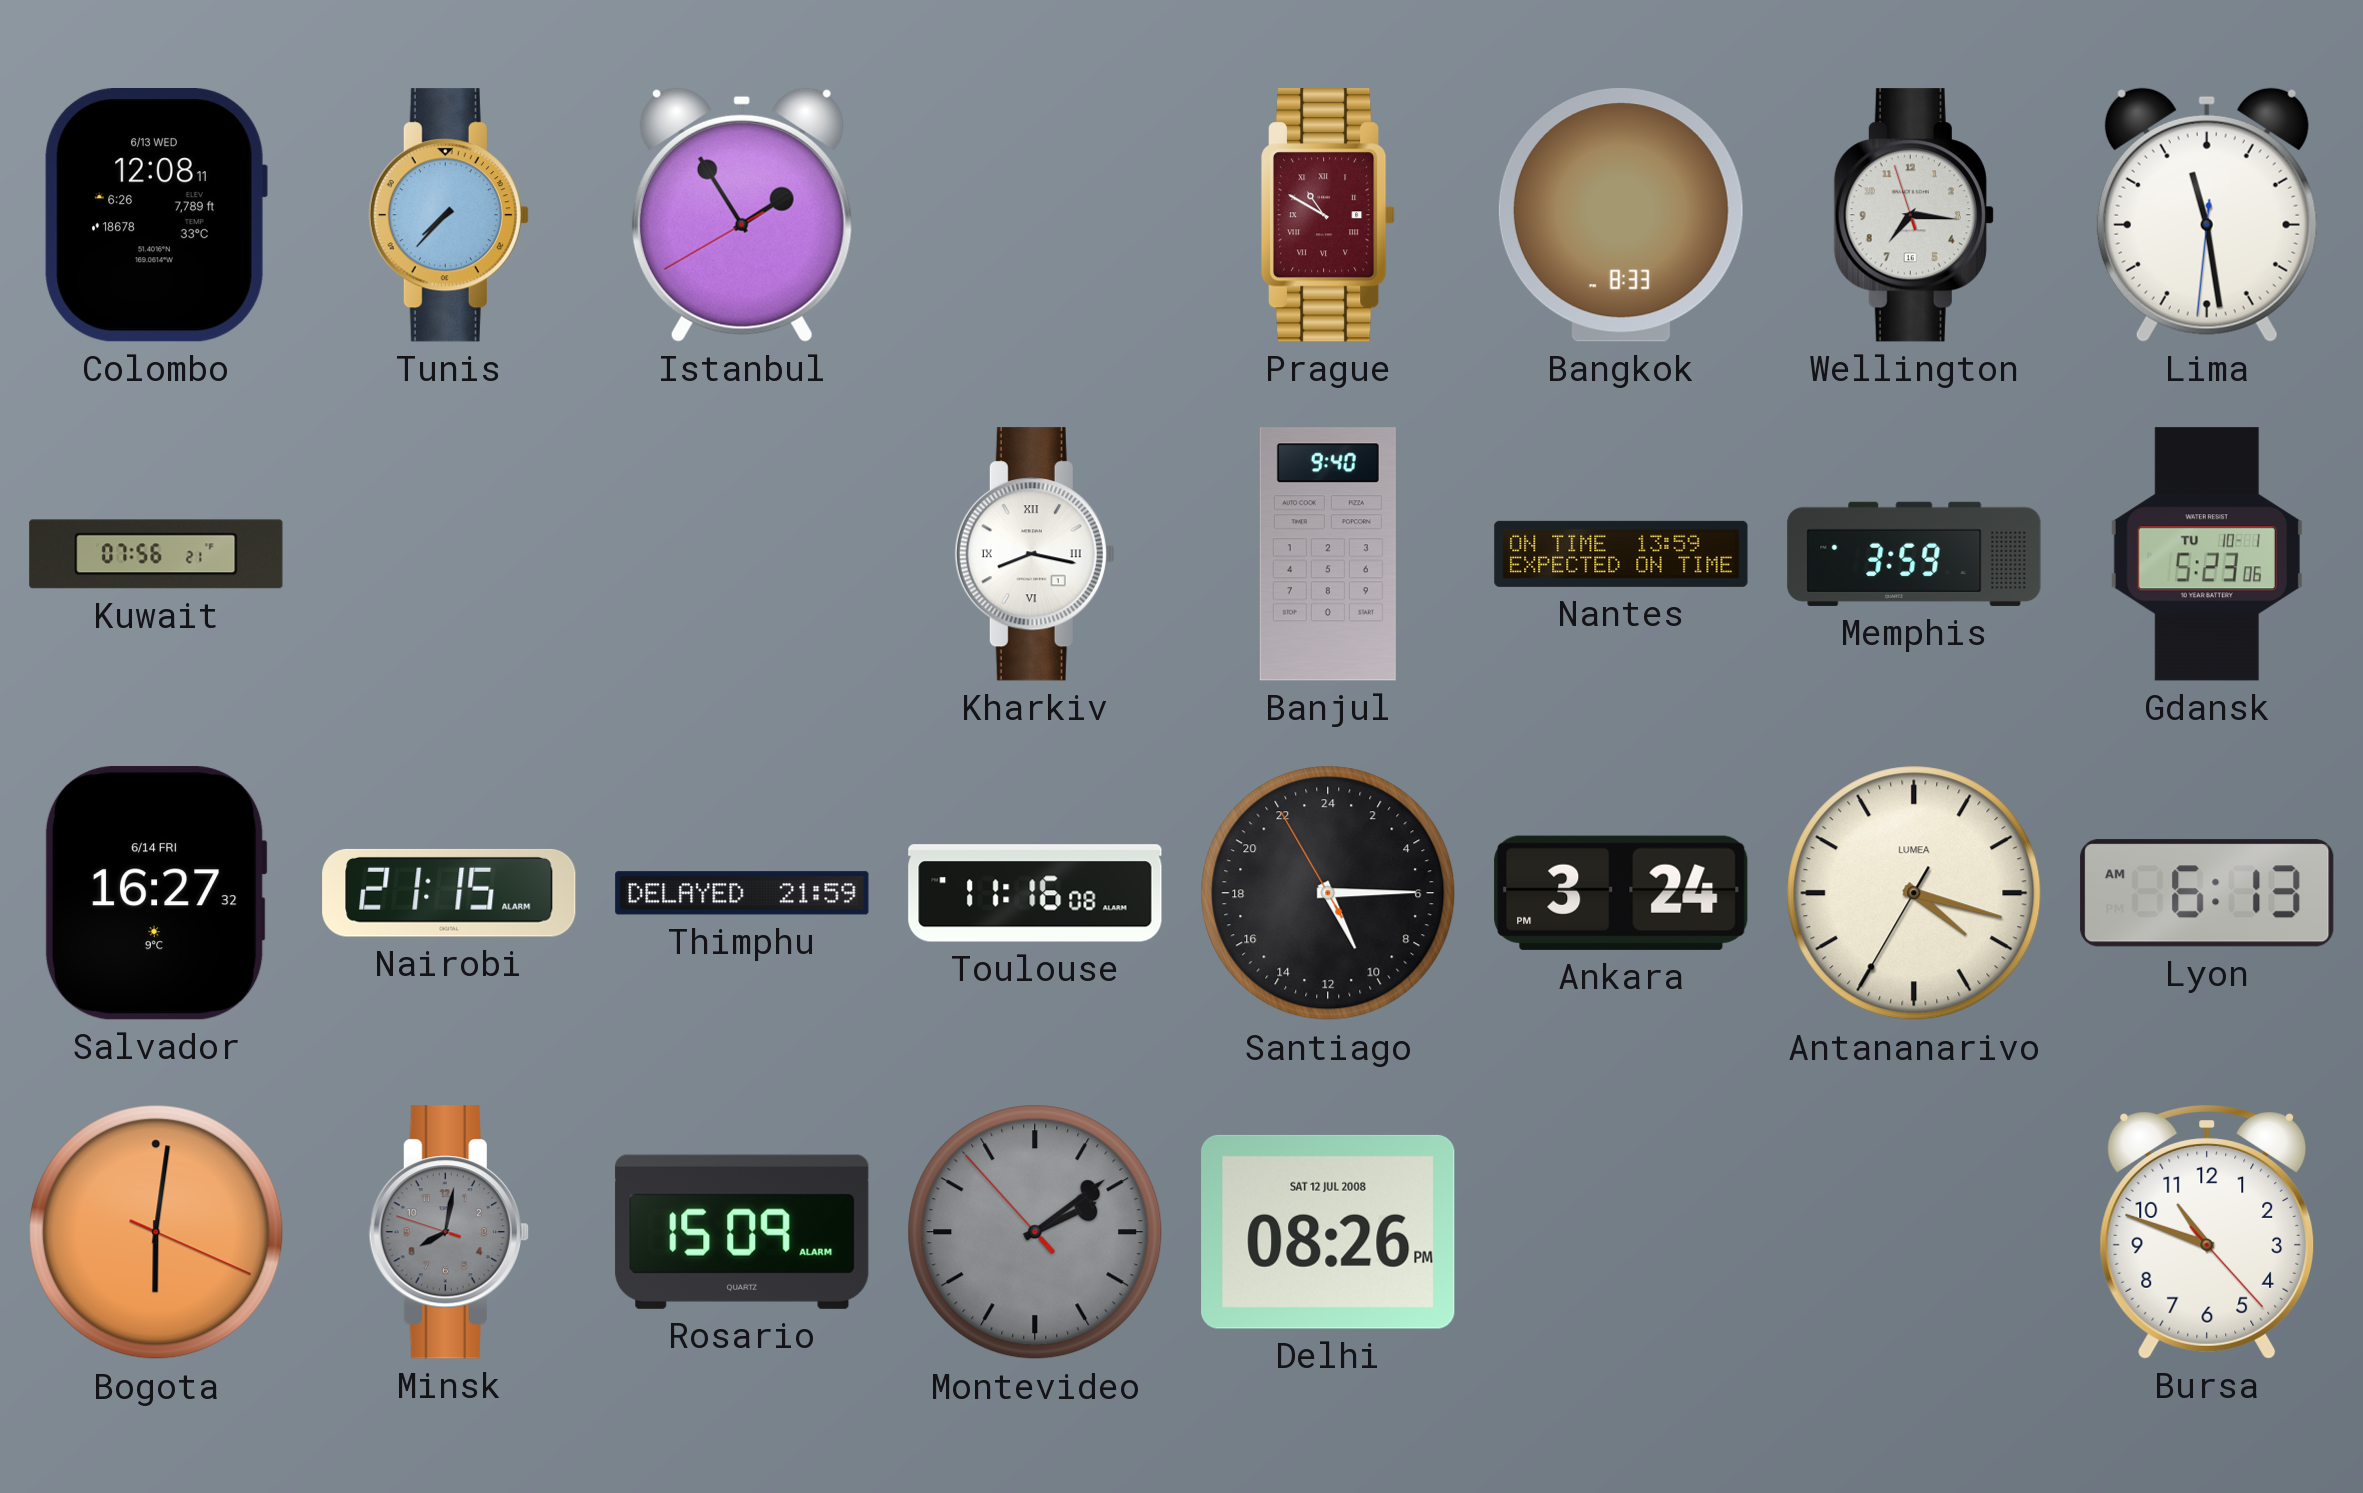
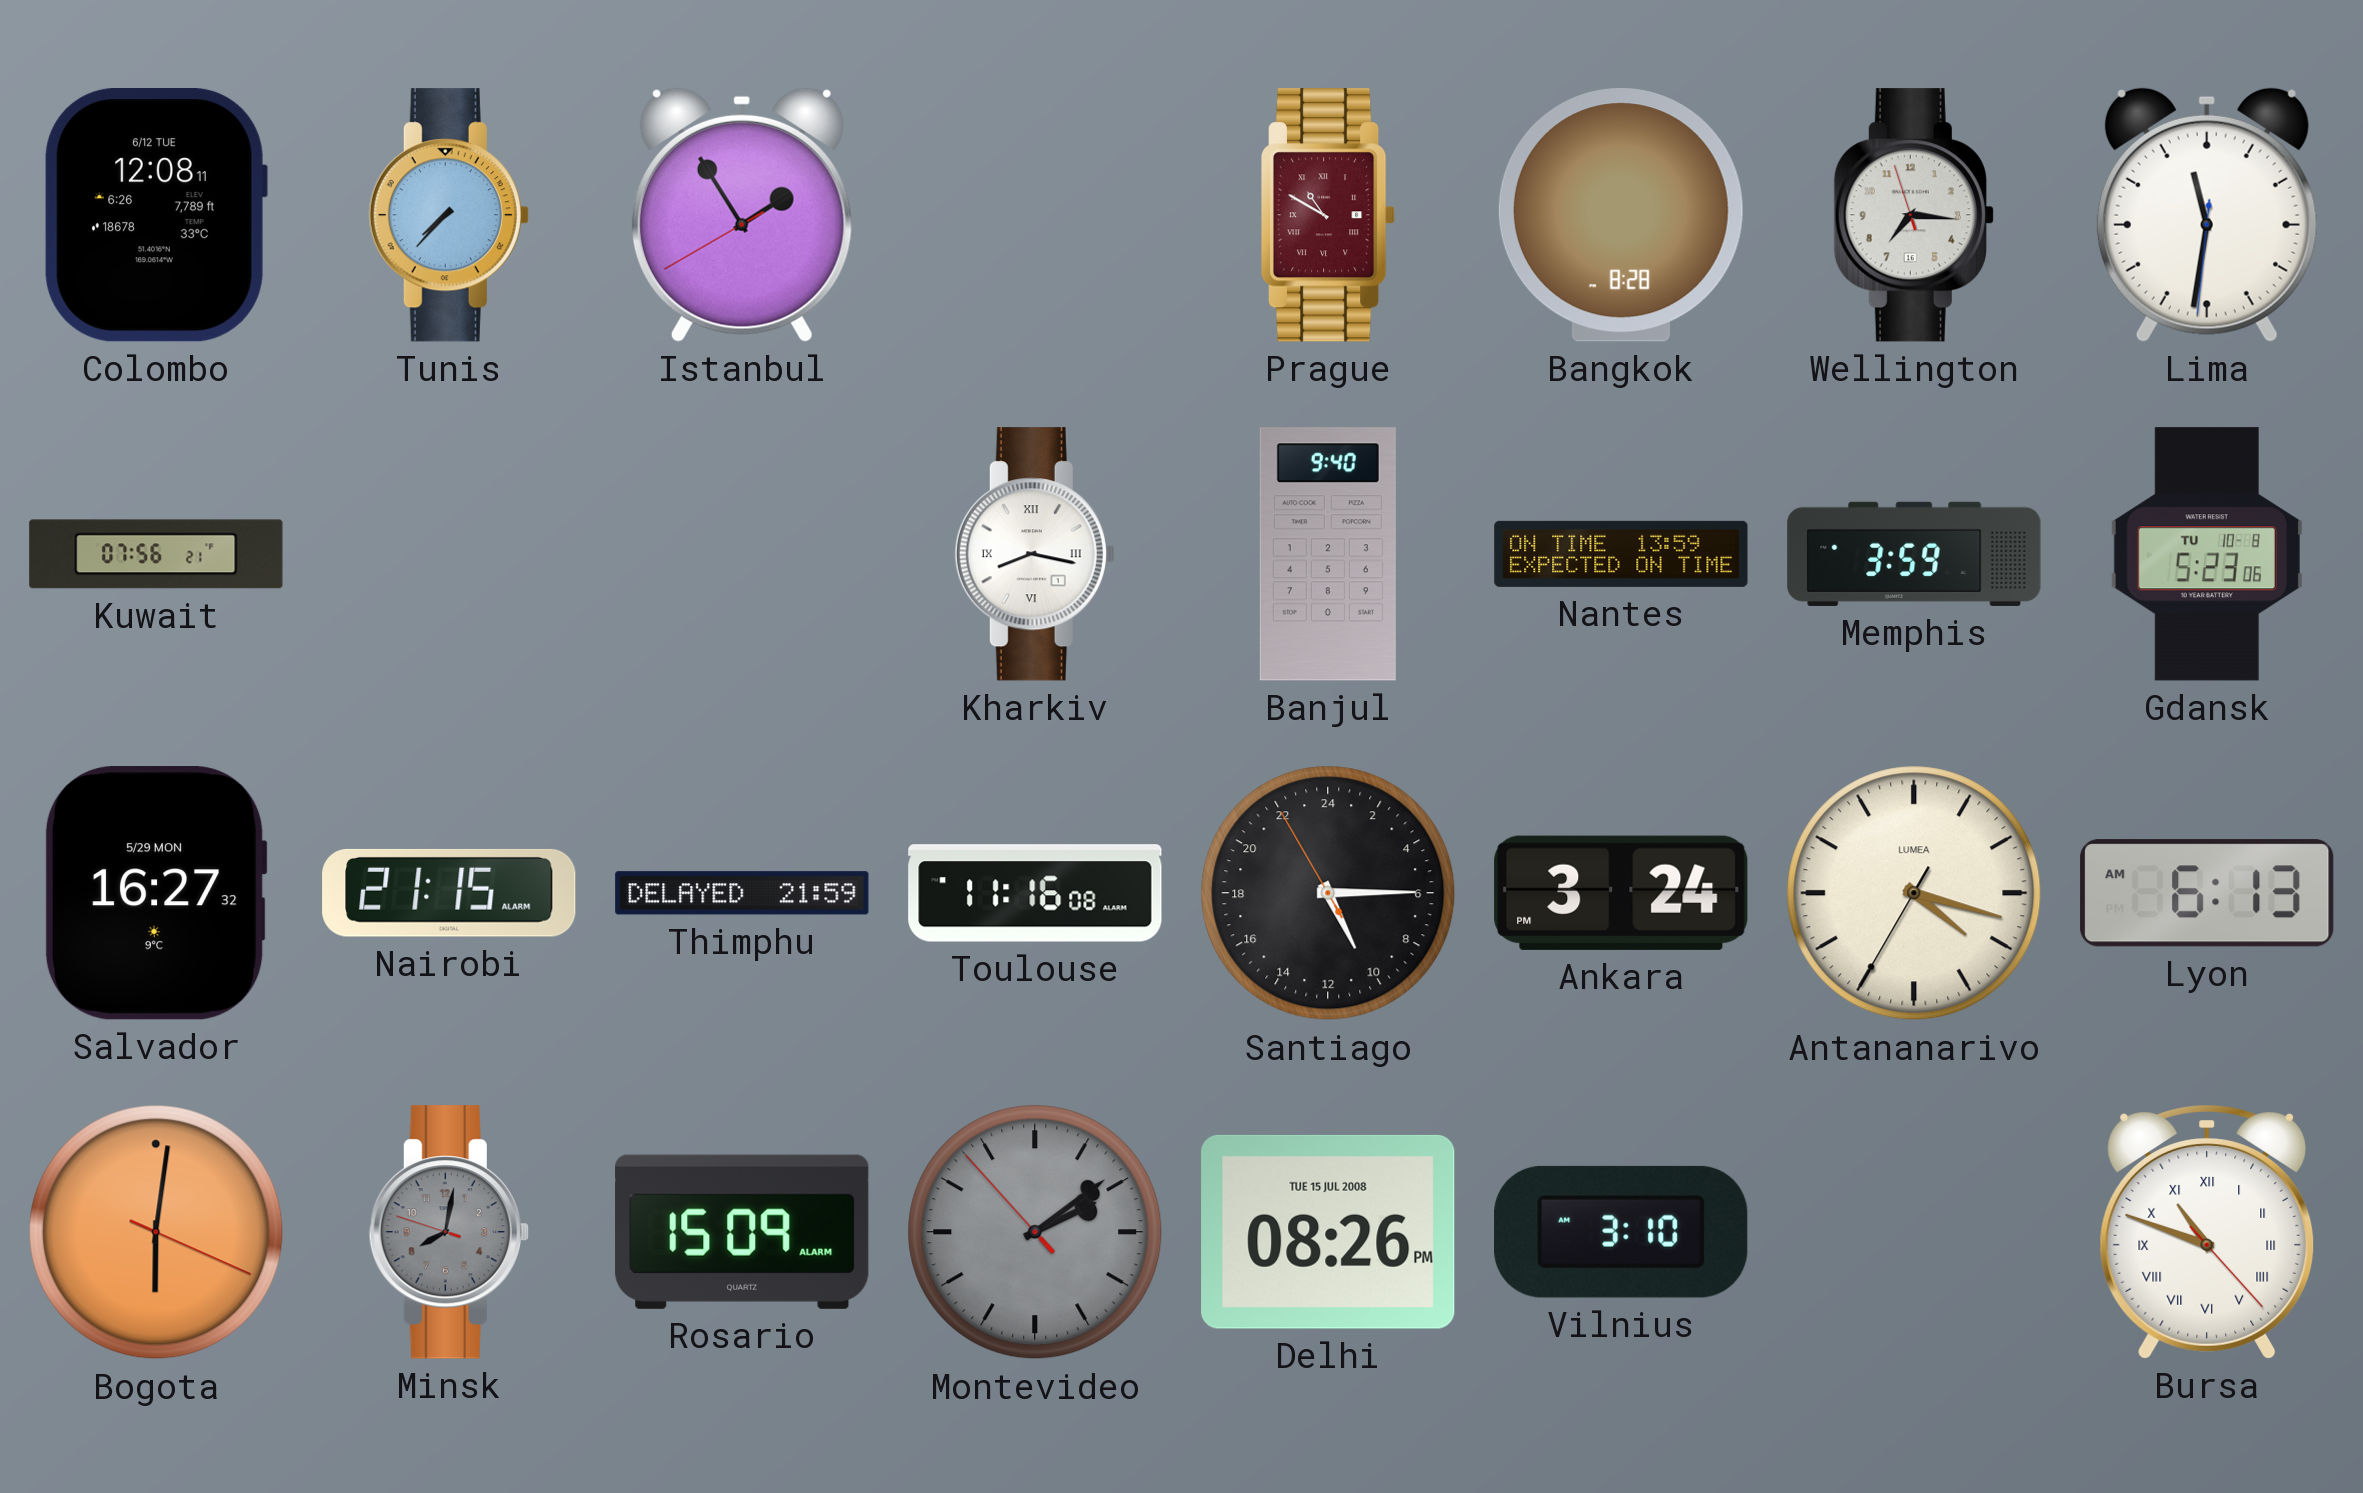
Colombo date: 6/13 WED -> 6/12 TUE
Bangkok: 8:33 -> 8:28
Lima: 11:28 -> 11:31
Gdansk date: TU 10-1 -> TU 10-8
Salvador date: 6/14 FRI -> 5/29 MON
Delhi date: SAT 12 JUL 2008 -> TUE 15 JUL 2008
Vilnius: none -> 3:10
Bursa numerals: Arabic -> Roman
